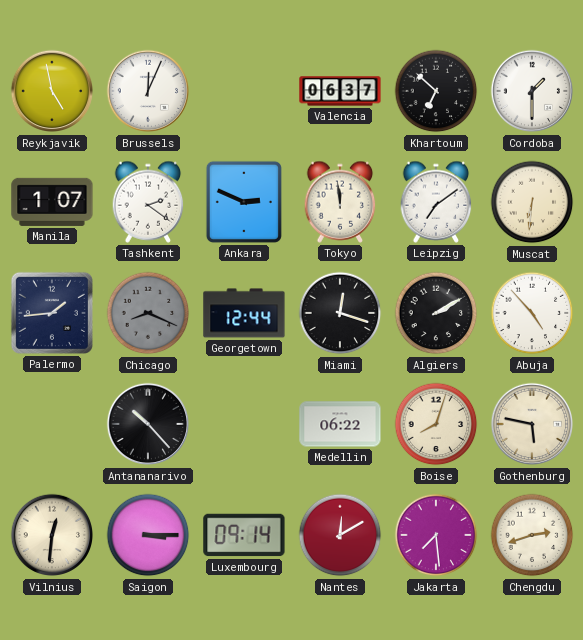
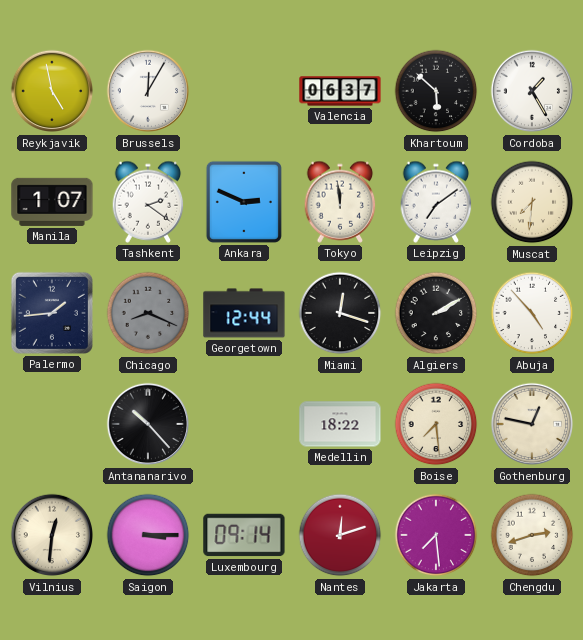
Brussels: 12:04 -> 12:05
Khartoum: 6:52 -> 5:52
Cordoba: 1:30 -> 1:25
Muscat: 6:31 -> 7:31
Medellin: 06:22 -> 18:22
Boise: 8:03 -> 7:29
Gothenburg: 5:47 -> 12:47
Nantes: 12:10 -> 12:12
